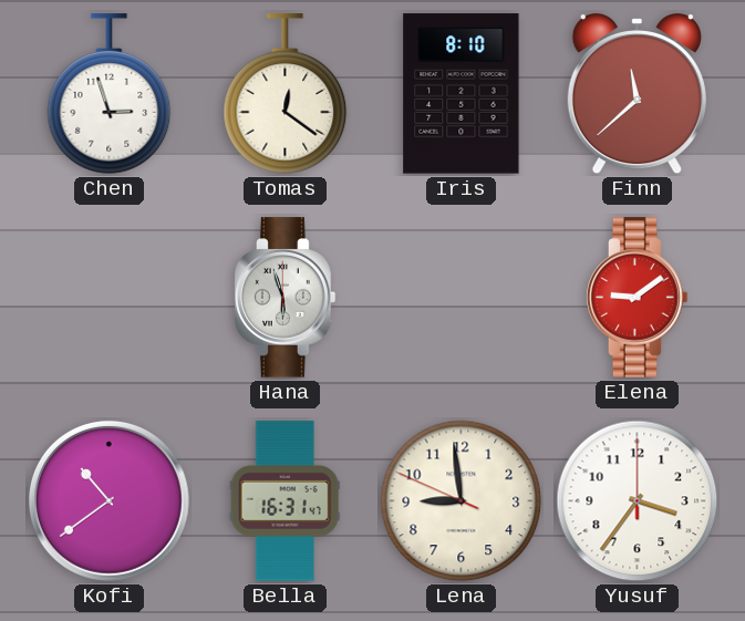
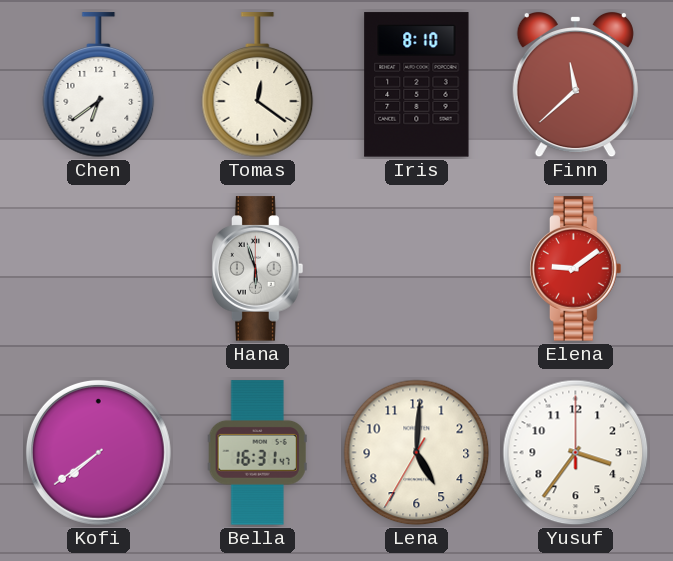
Chen: 2:57 -> 6:39
Kofi: 10:39 -> 7:39
Lena: 8:58 -> 5:00
